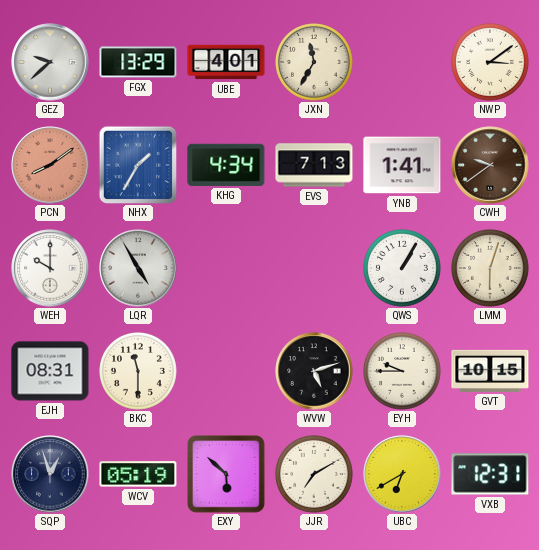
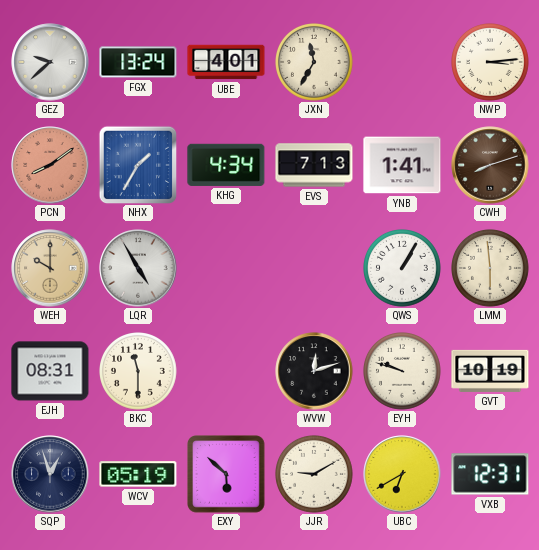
FGX: 13:29 -> 13:24
NWP: 3:09 -> 3:14
CWH: 9:39 -> 8:12
WEH dial: white -> champagne
LMM: 6:03 -> 5:59
WVW: 5:12 -> 12:12
EYH: 9:45 -> 9:48
GVT: 10:15 -> 10:19
JJR: 7:10 -> 9:10
